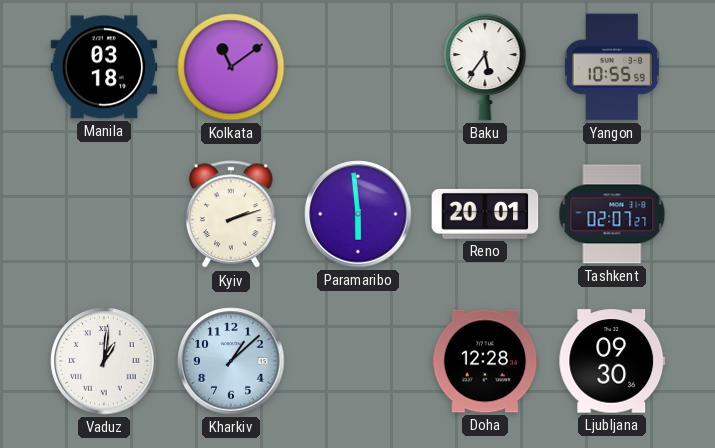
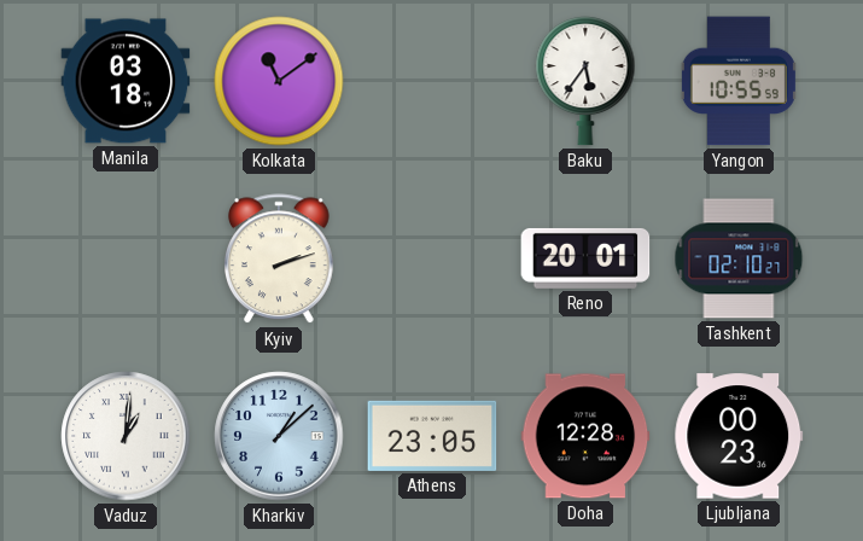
Paramaribo: 5:59 -> none
Tashkent: 02:07 -> 02:10
Athens: none -> 23:05
Ljubljana: 09:30 -> 00:23
